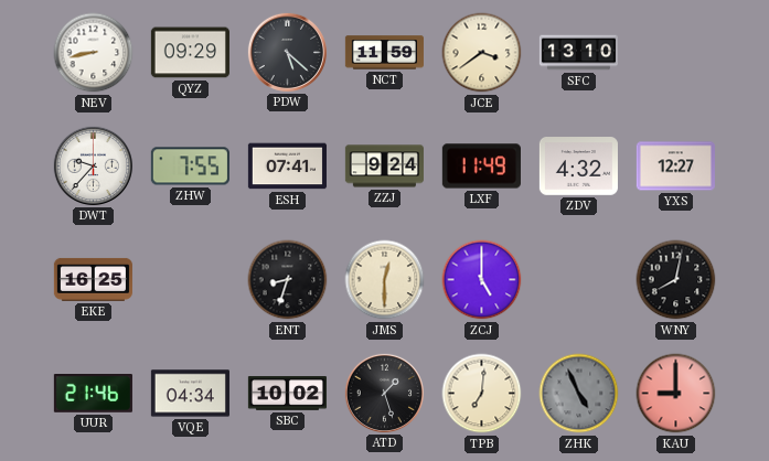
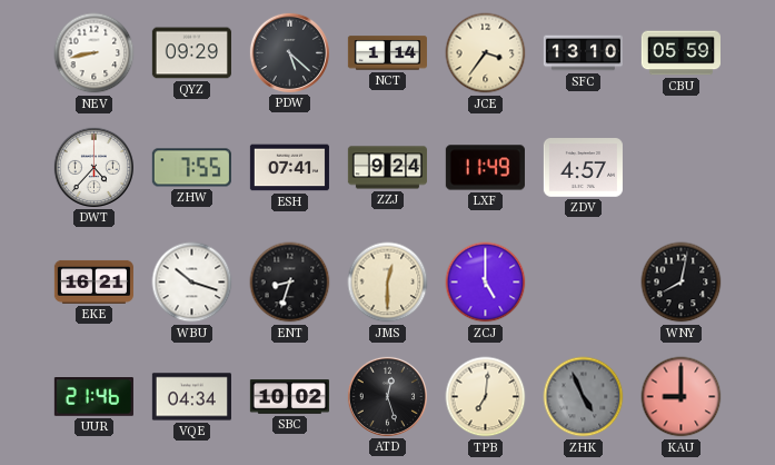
NCT: 11:59 -> 1:14
JCE: 3:39 -> 3:36
CBU: none -> 05:59
DWT: 9:37 -> 4:37
ZDV: 4:32 -> 4:57
YXS: 12:27 -> none
EKE: 16:25 -> 16:21
WBU: none -> 10:18
ATD: 1:27 -> 12:27
